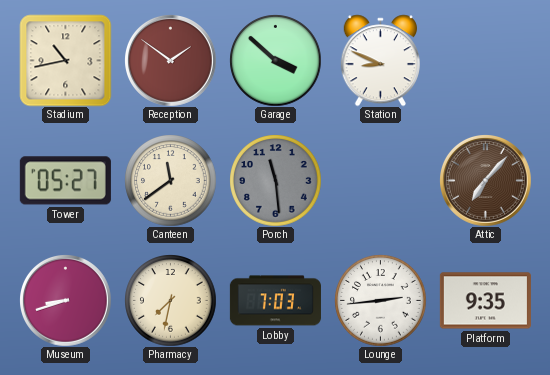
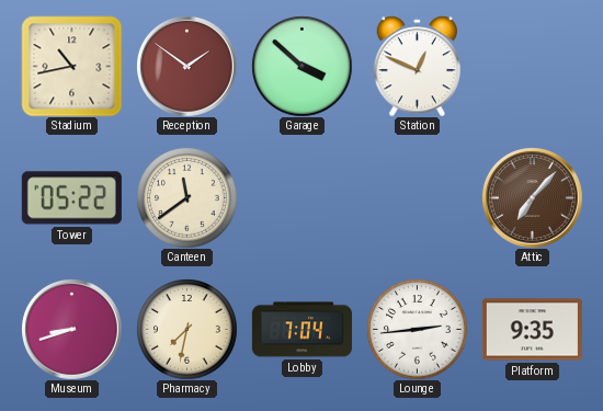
Station: 8:49 -> 12:49
Tower: 05:27 -> 05:22
Porch: 11:29 -> none
Lobby: 7:03 -> 7:04
